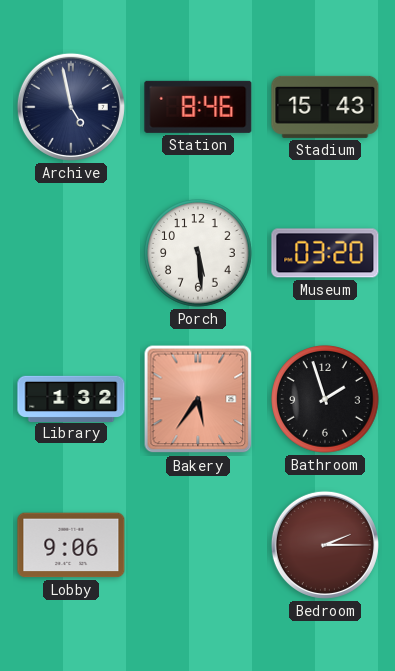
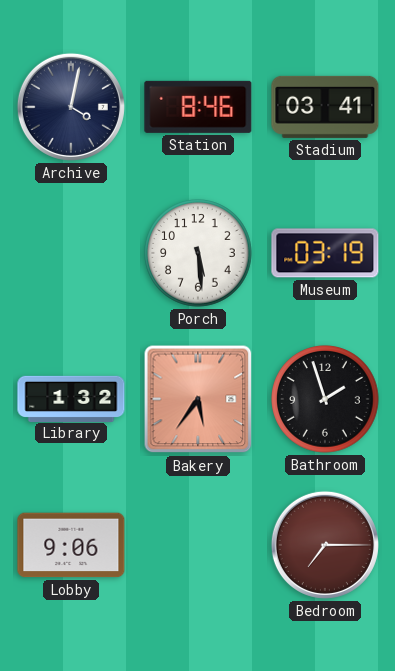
Archive: 4:58 -> 4:02
Stadium: 15:43 -> 03:41
Museum: 03:20 -> 03:19
Bedroom: 2:15 -> 7:15
